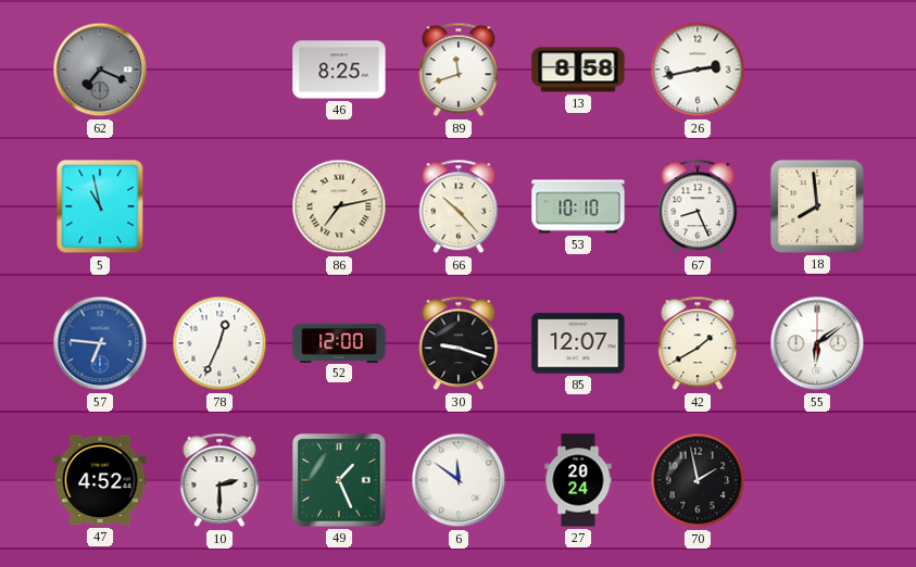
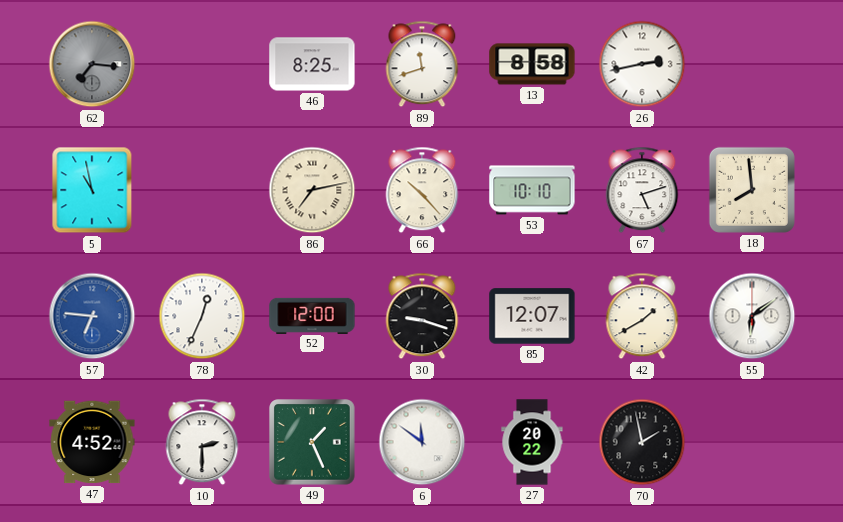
62: 7:19 -> 7:16
67: 8:26 -> 5:12
27: 20:24 -> 20:22
